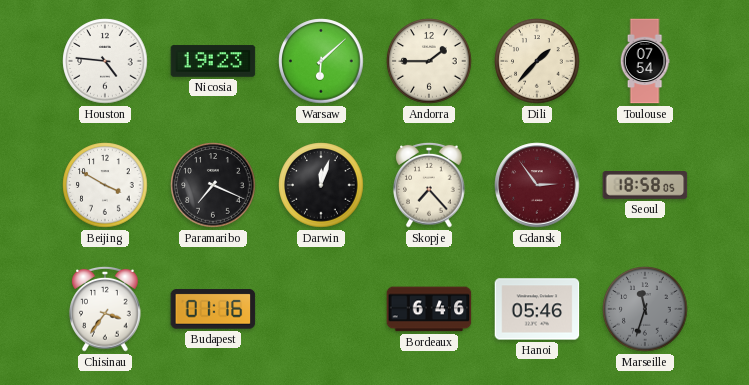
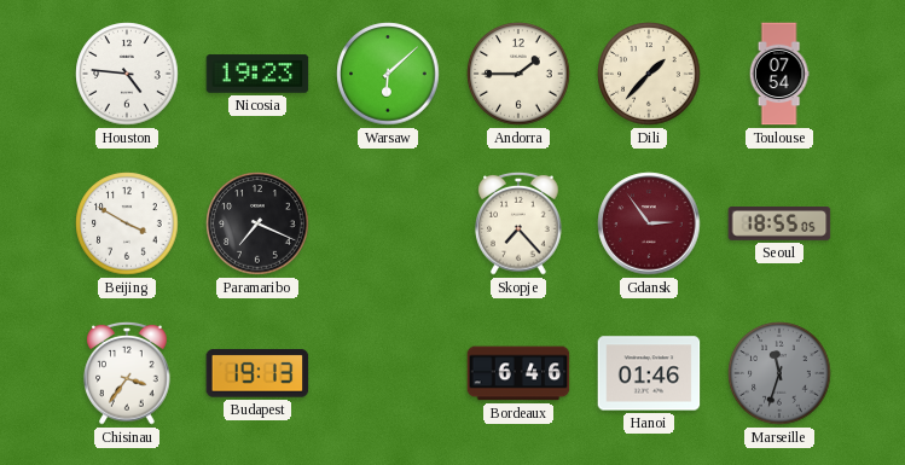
Darwin: 12:03 -> none
Seoul: 18:58 -> 18:55
Budapest: 01:16 -> 19:13
Hanoi: 05:46 -> 01:46
